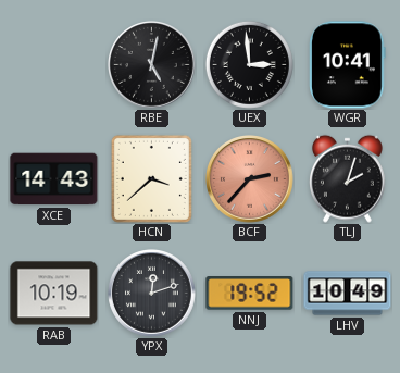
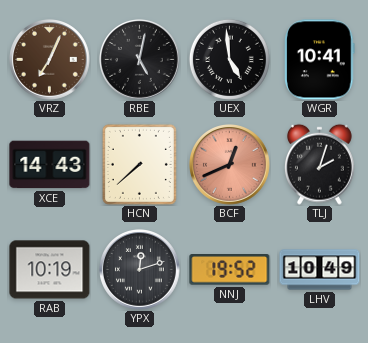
VRZ: none -> 7:04
UEX: 2:59 -> 4:59
HCN: 3:38 -> 7:38
BCF: 2:37 -> 12:41
